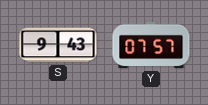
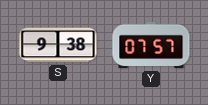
S: 9:43 -> 9:38
